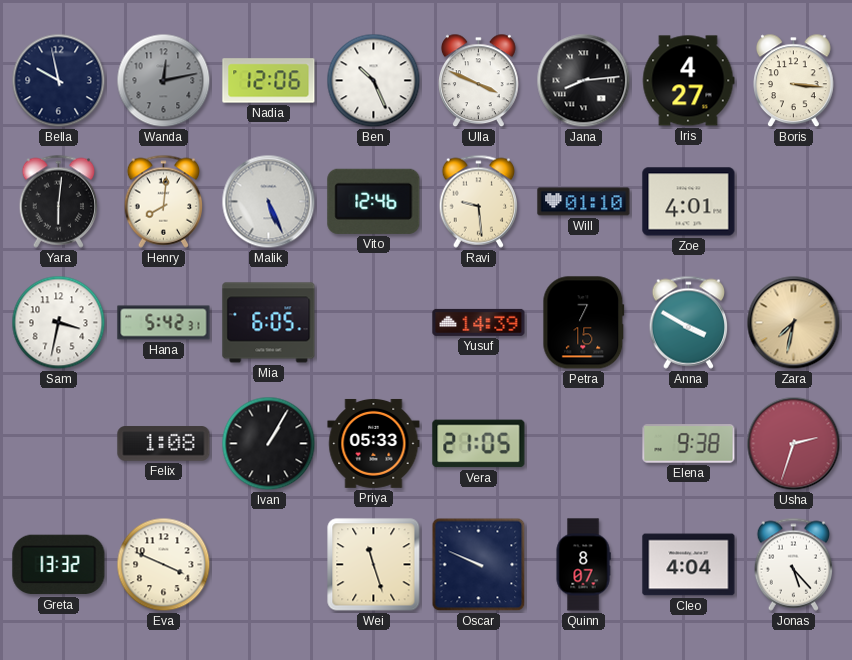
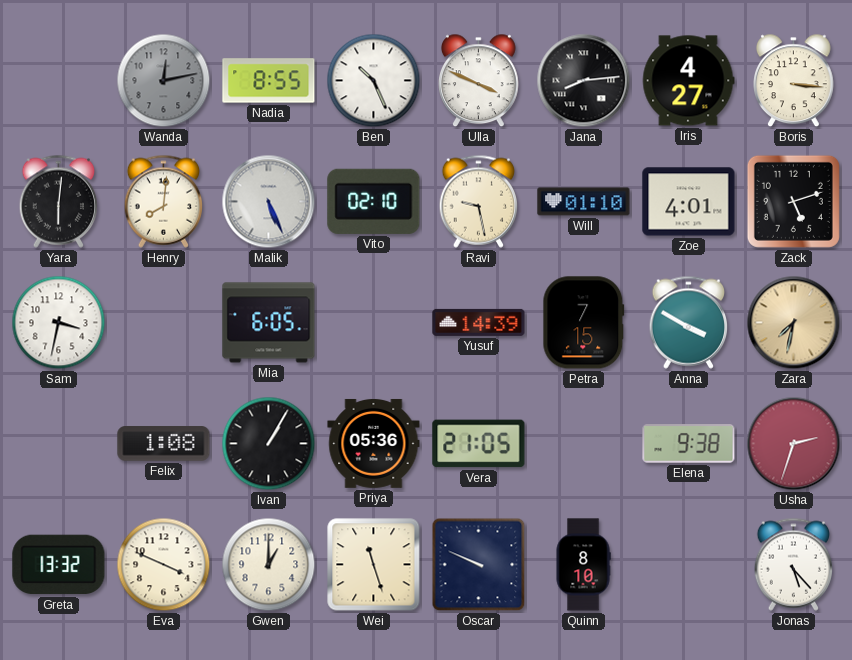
Bella: 9:58 -> none
Nadia: 12:06 -> 8:55
Vito: 12:46 -> 02:10
Ravi: 9:29 -> 9:28
Zack: none -> 5:12
Hana: 5:42 -> none
Priya: 05:33 -> 05:36
Gwen: none -> 1:00
Quinn: 8:07 -> 8:10
Cleo: 4:04 -> none
